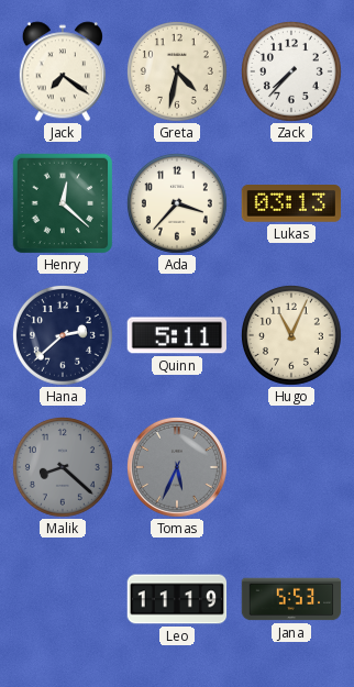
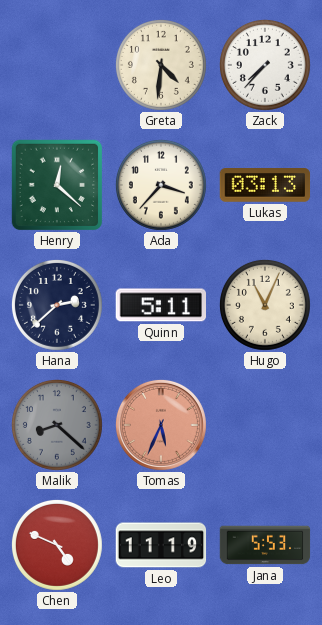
Jack: 7:21 -> none
Greta: 4:32 -> 4:31
Tomas dial: grey -> salmon
Chen: none -> 4:49
